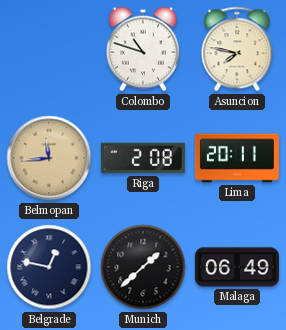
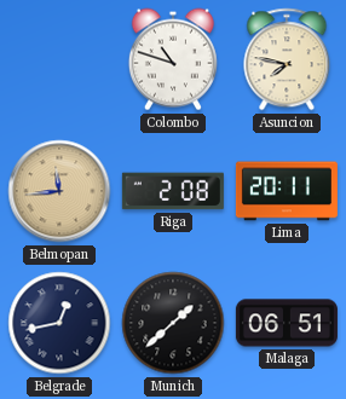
Belgrade: 12:47 -> 12:43
Malaga: 06:49 -> 06:51
